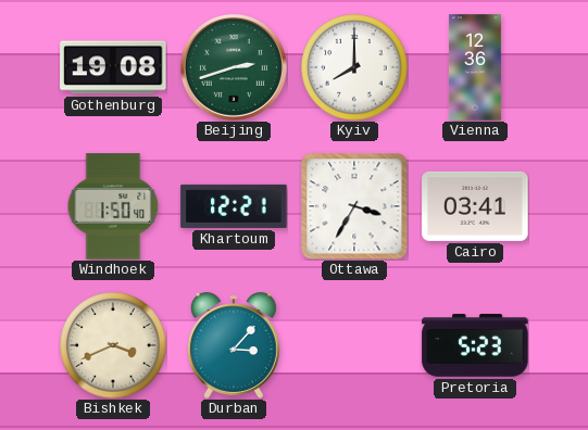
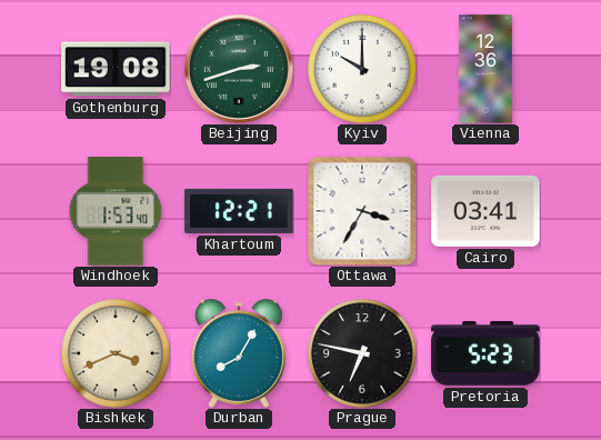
Kyiv: 8:00 -> 10:00
Windhoek: 1:50 -> 1:53
Durban: 3:07 -> 8:05
Prague: none -> 6:47
